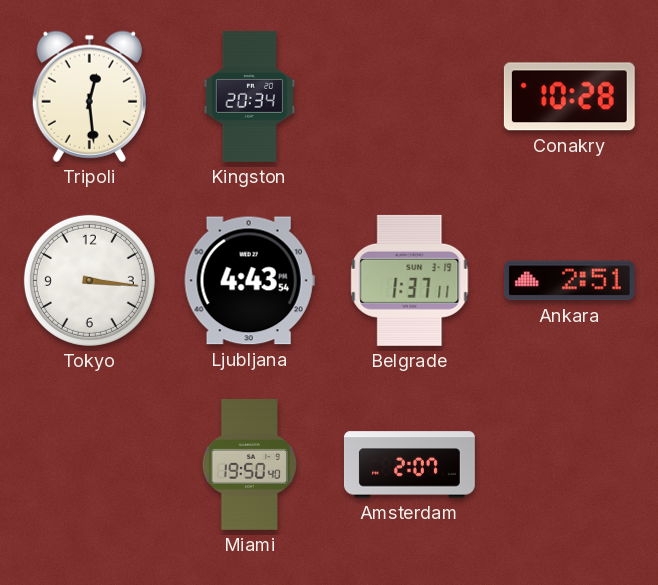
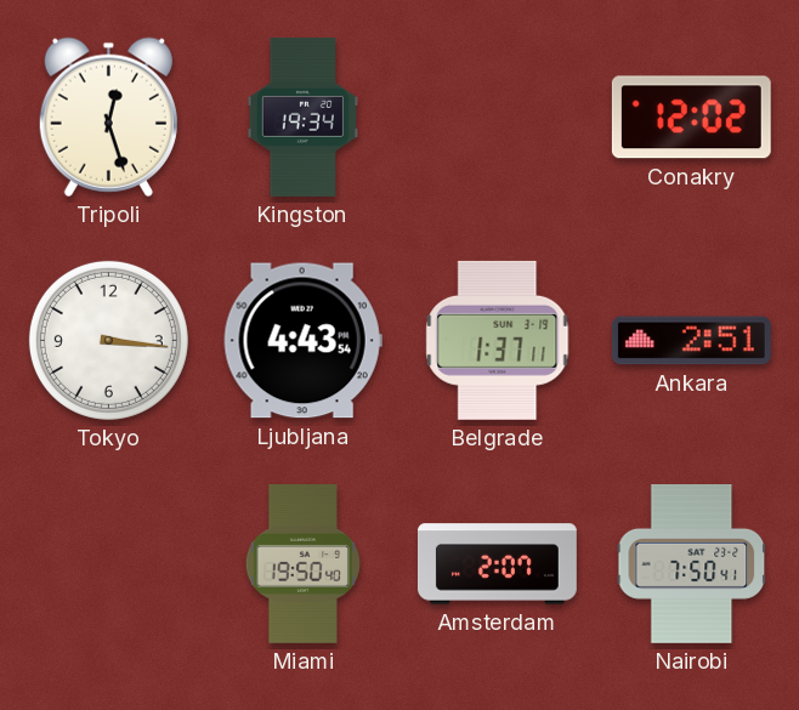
Tripoli: 12:29 -> 12:27
Kingston: 20:34 -> 19:34
Conakry: 10:28 -> 12:02
Nairobi: none -> 7:50
